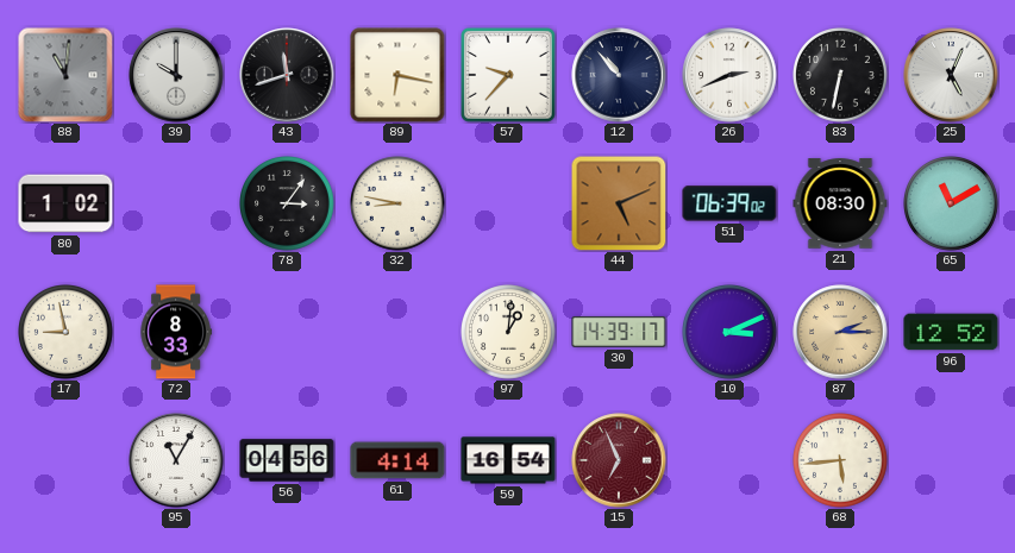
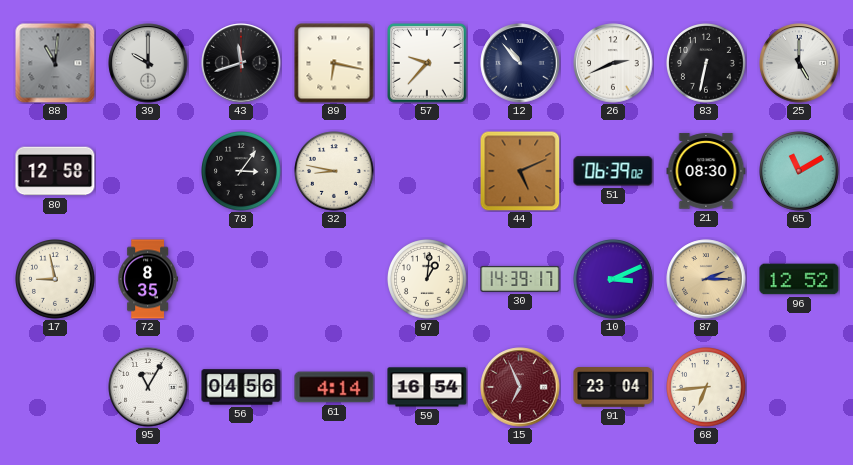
25: 5:04 -> 5:00
80: 1:02 -> 12:58
72: 8:33 -> 8:35
91: none -> 23:04
68: 5:44 -> 6:44
